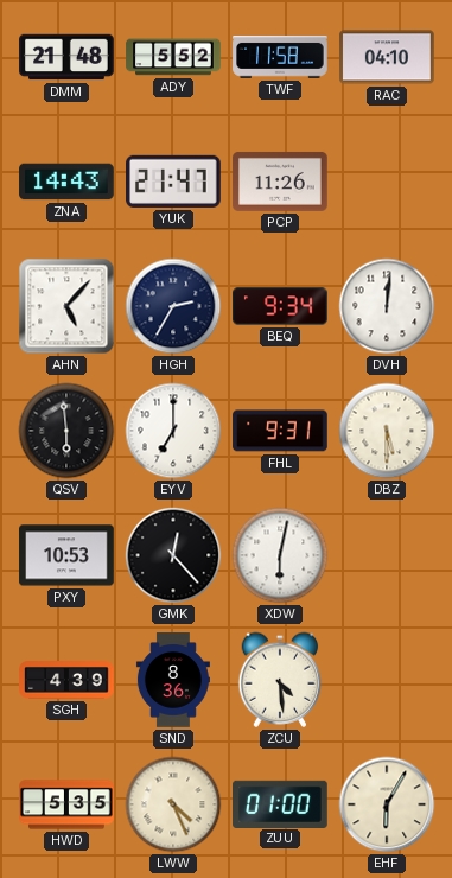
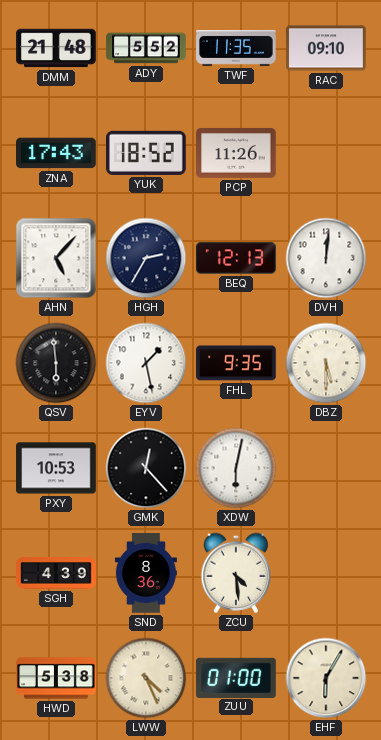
TWF: 11:58 -> 11:35
RAC: 04:10 -> 09:10
ZNA: 14:43 -> 17:43
YUK: 21:47 -> 18:52
BEQ: 9:34 -> 12:13
EYV: 7:00 -> 1:28
FHL: 9:31 -> 9:35
HWD: 5:35 -> 5:38
